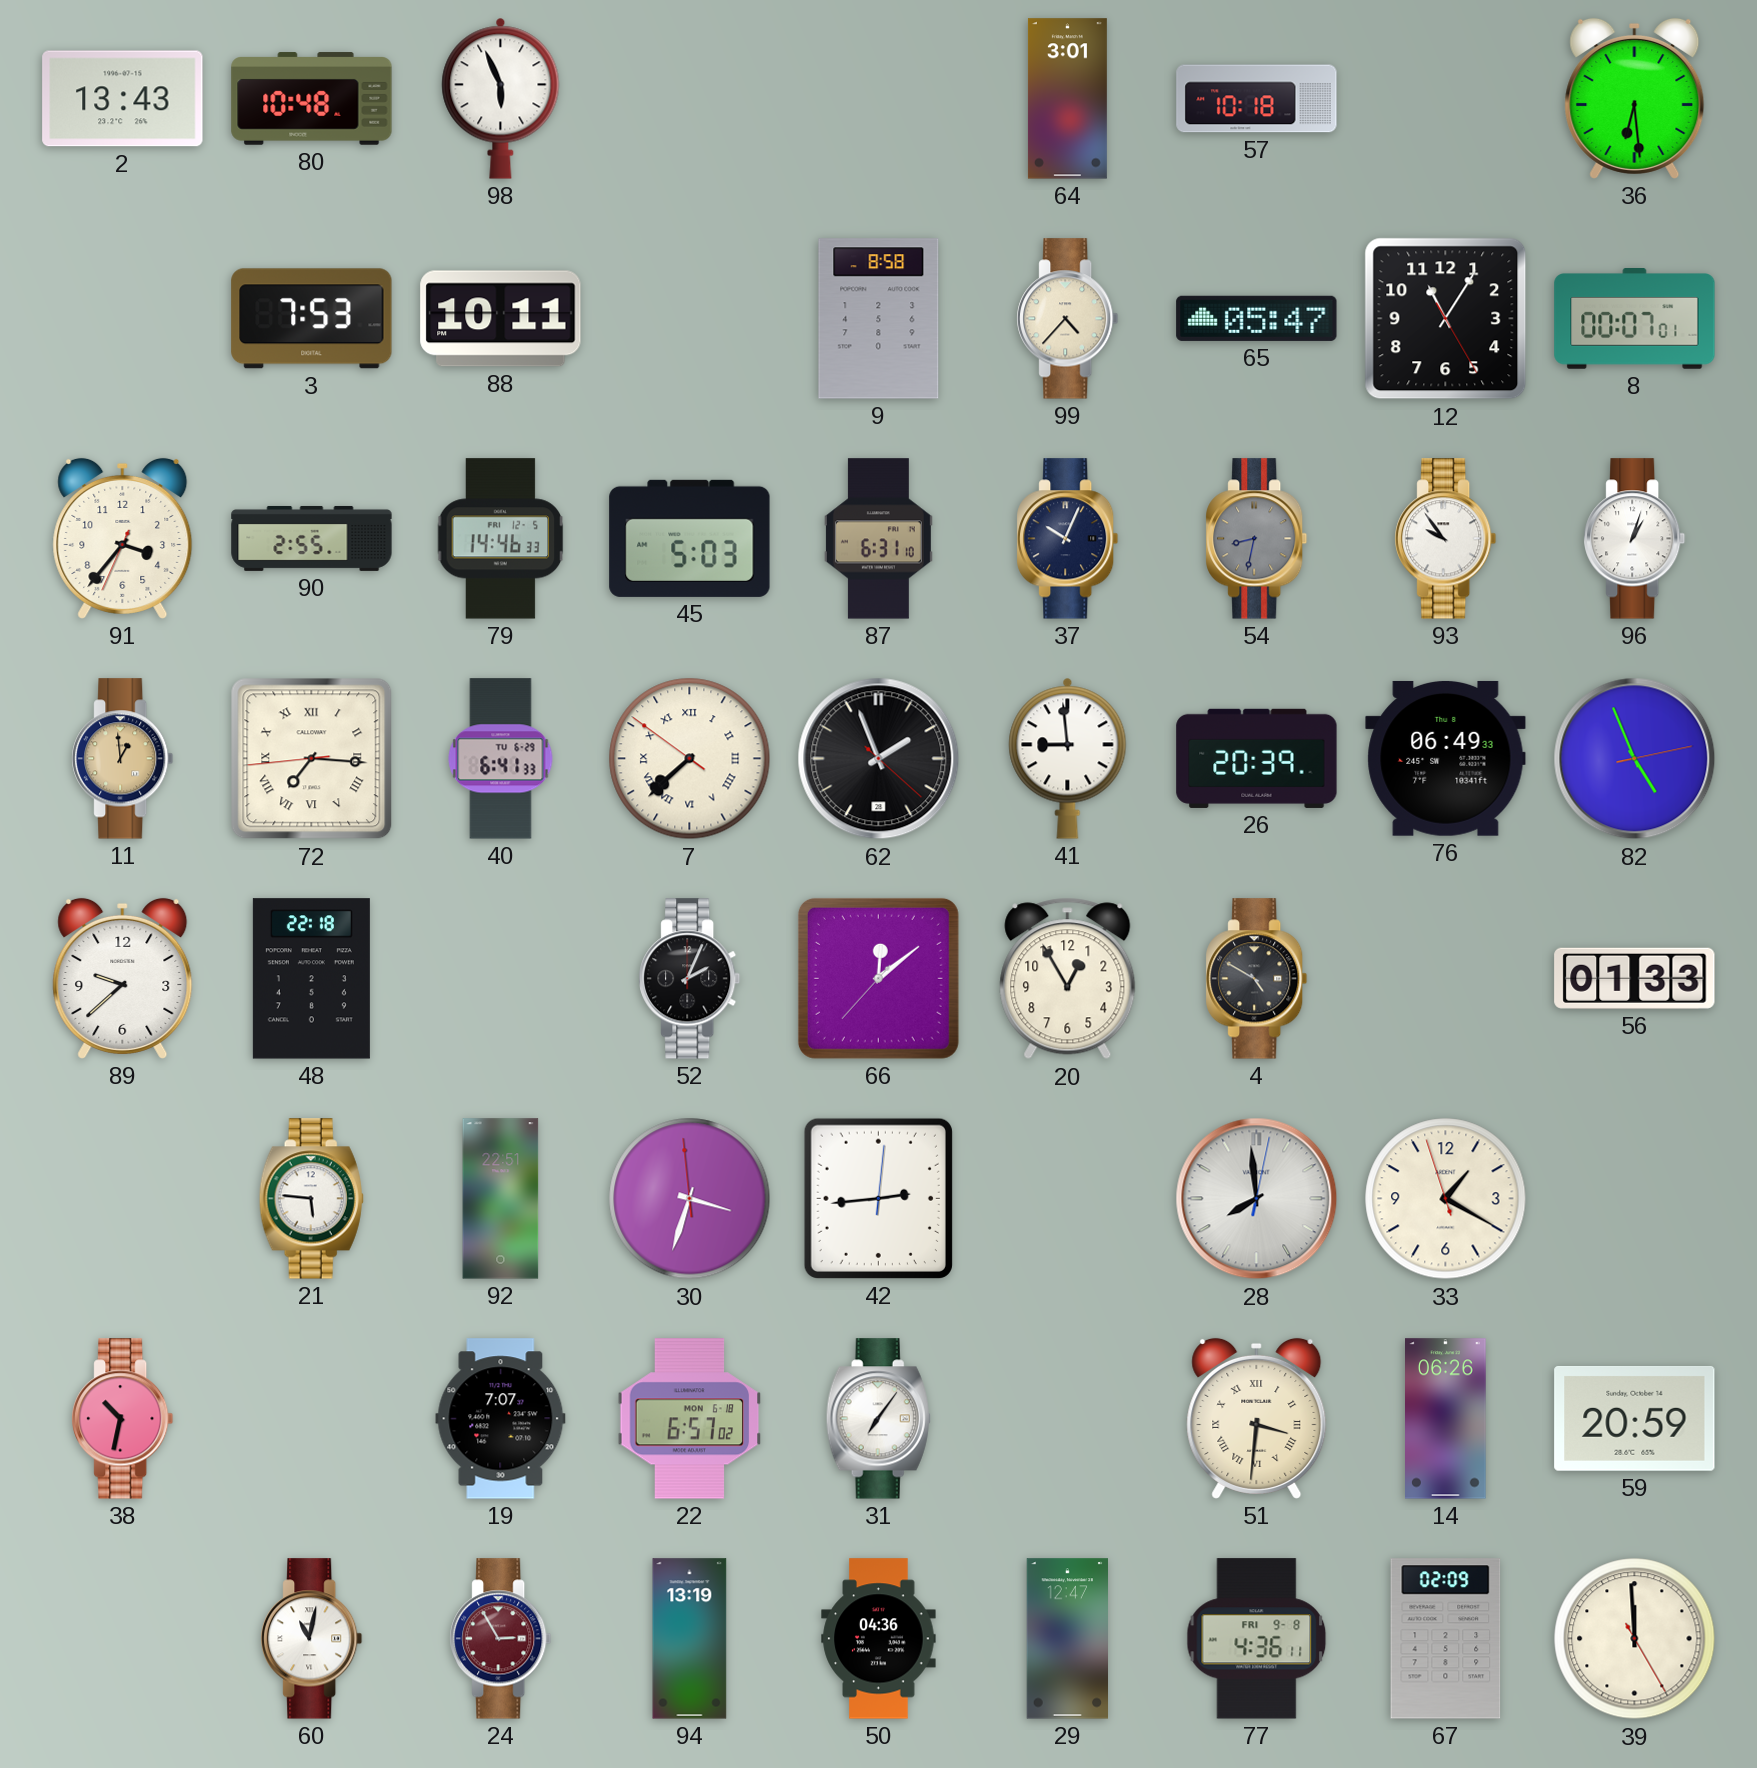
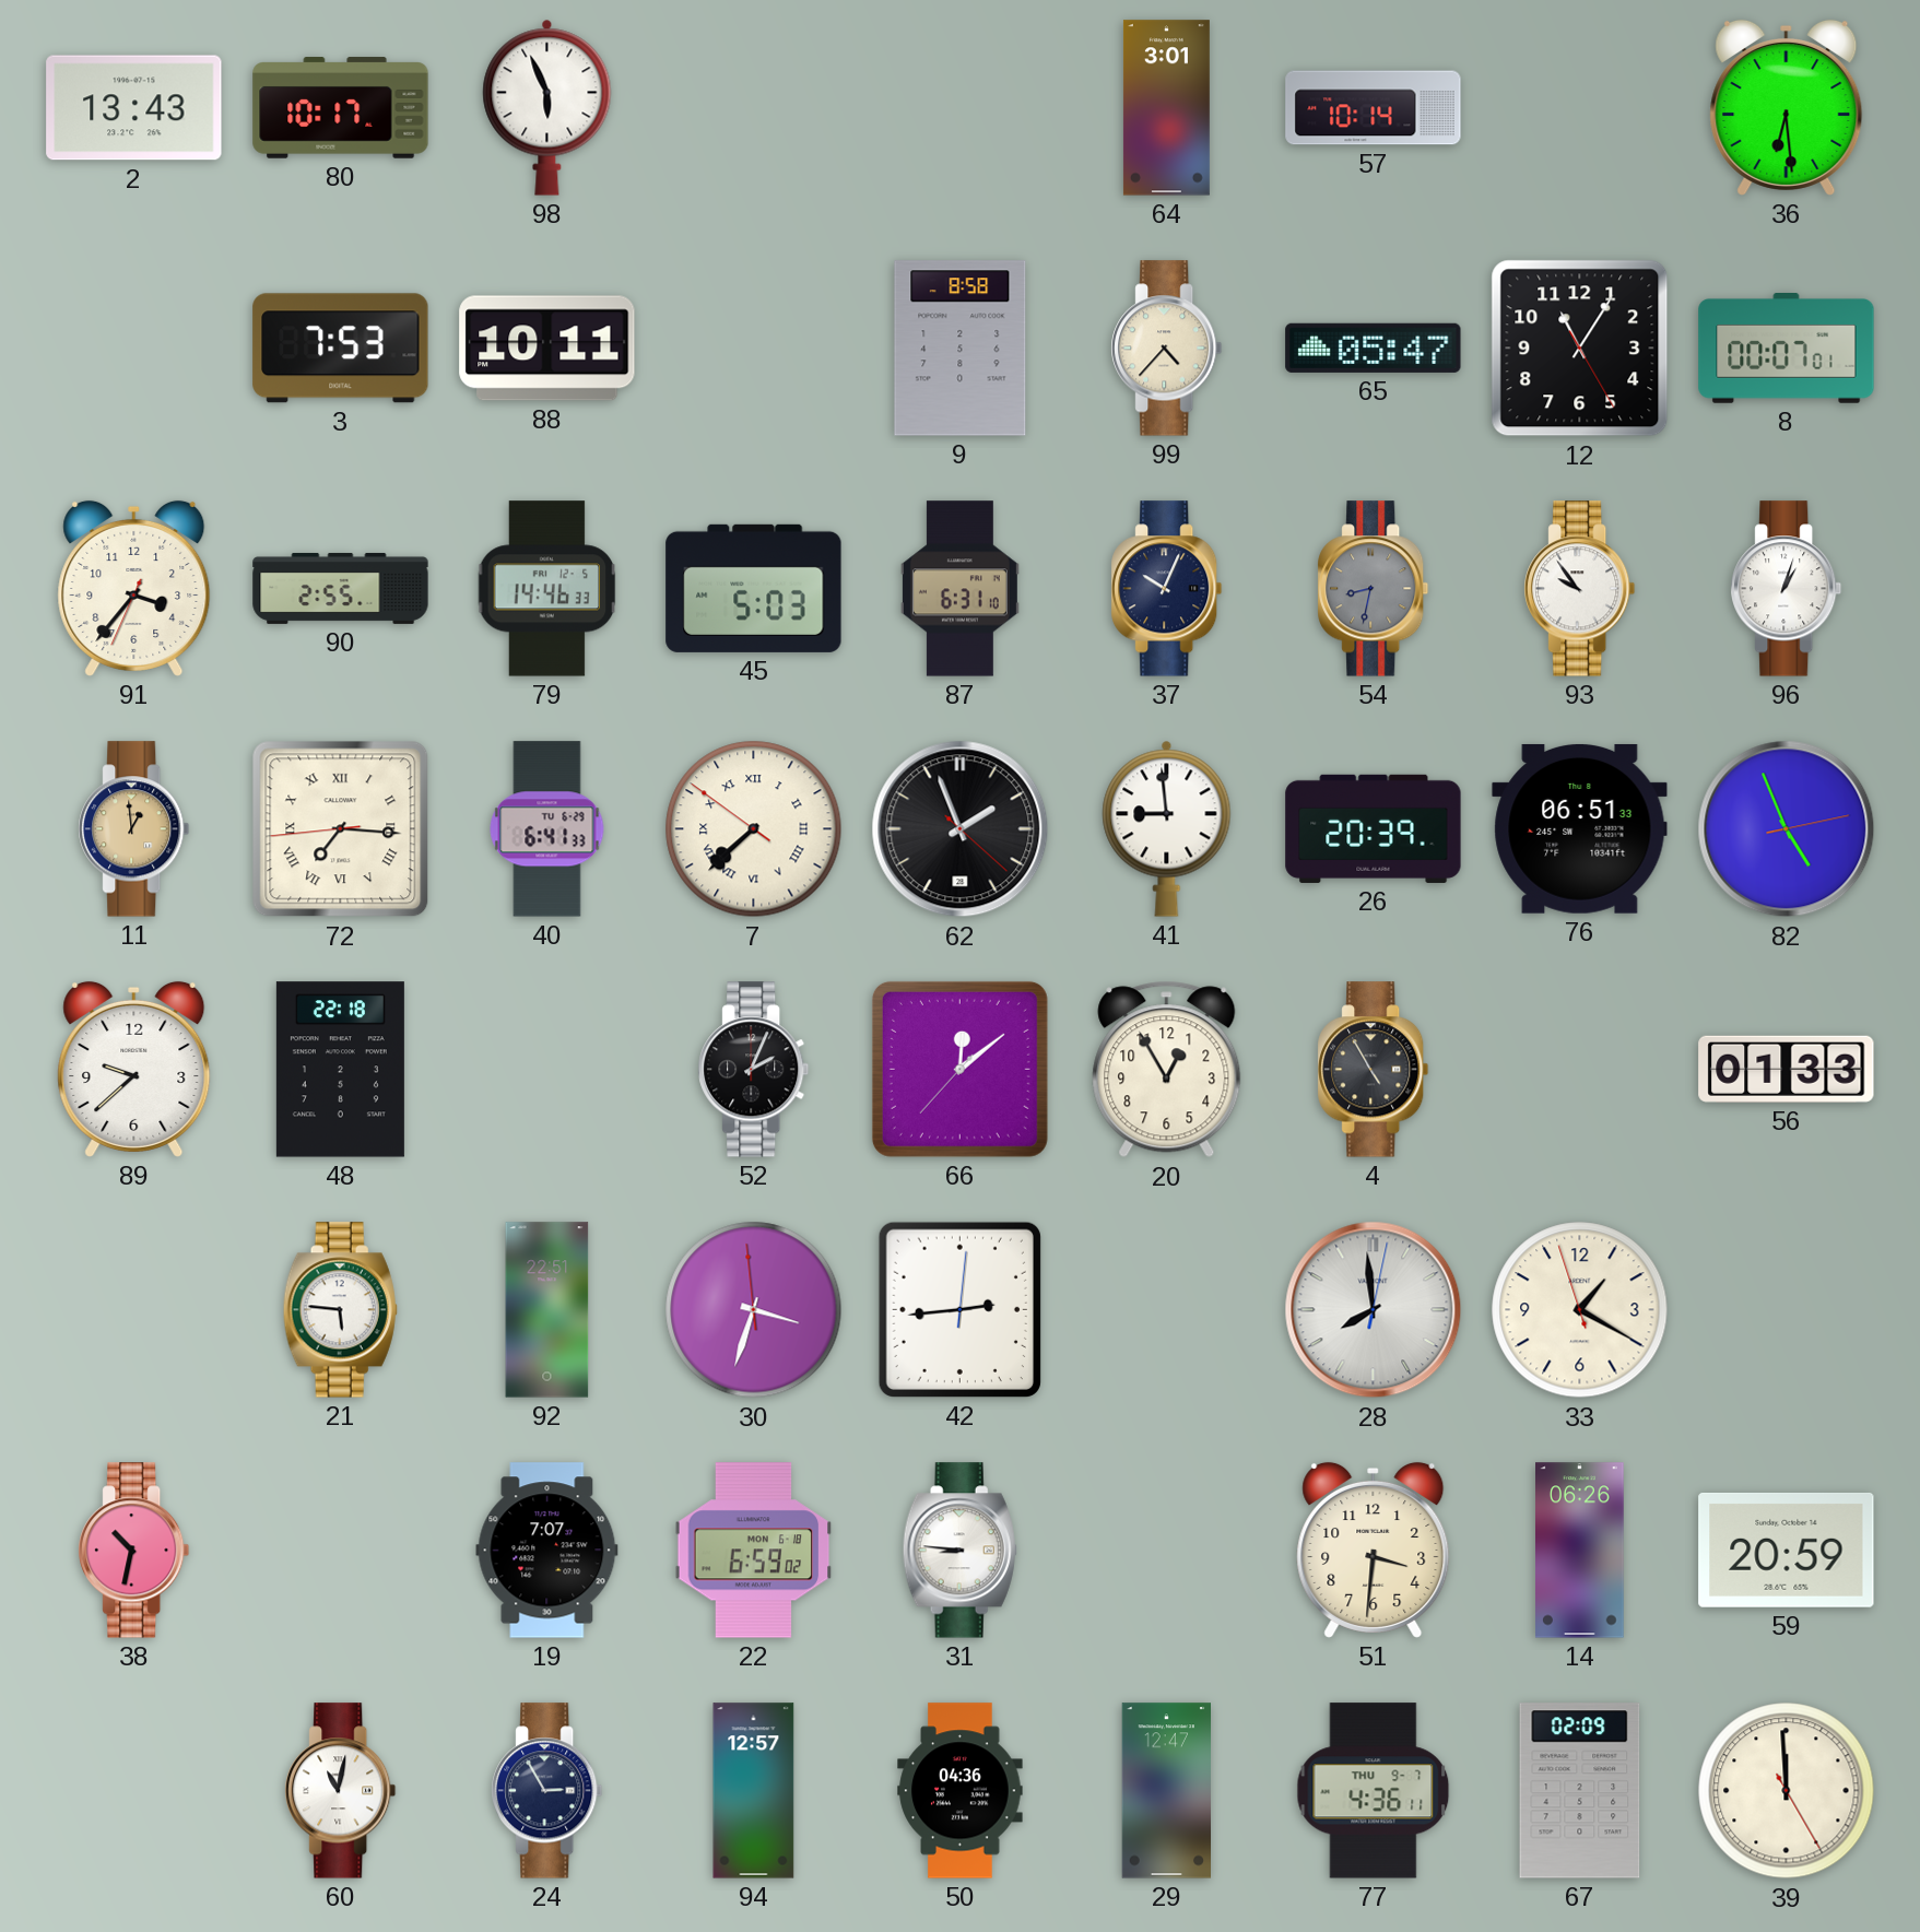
80: 10:48 -> 10:17
57: 10:18 -> 10:14
76: 06:49 -> 06:51
4: 4:50 -> 4:55
22: 6:57 -> 6:59
31: 7:06 -> 8:46
51 numerals: Roman -> Arabic
24 dial: burgundy -> navy
94: 13:19 -> 12:57
77 date: FRI 9-8 -> THU 9-7
